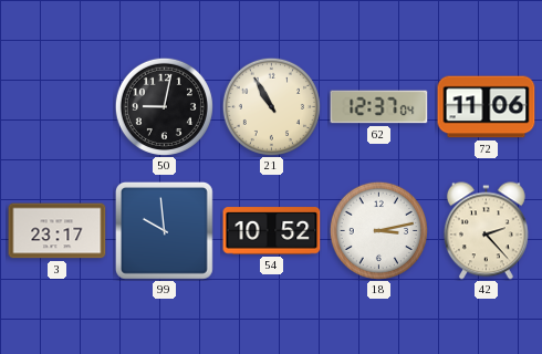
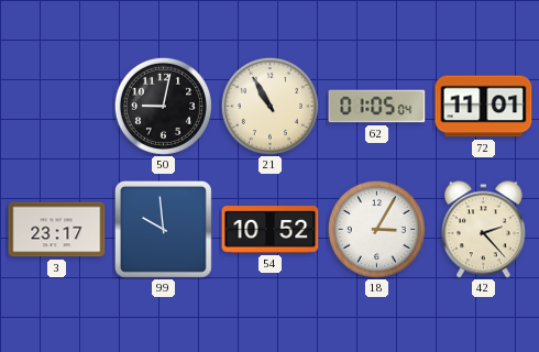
62: 12:37 -> 01:05
72: 11:06 -> 11:01
18: 3:13 -> 3:05
